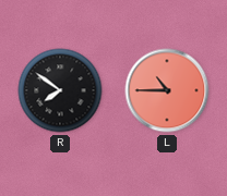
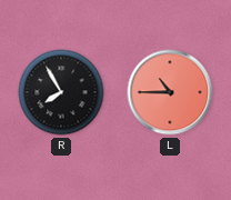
R: 7:51 -> 7:55
